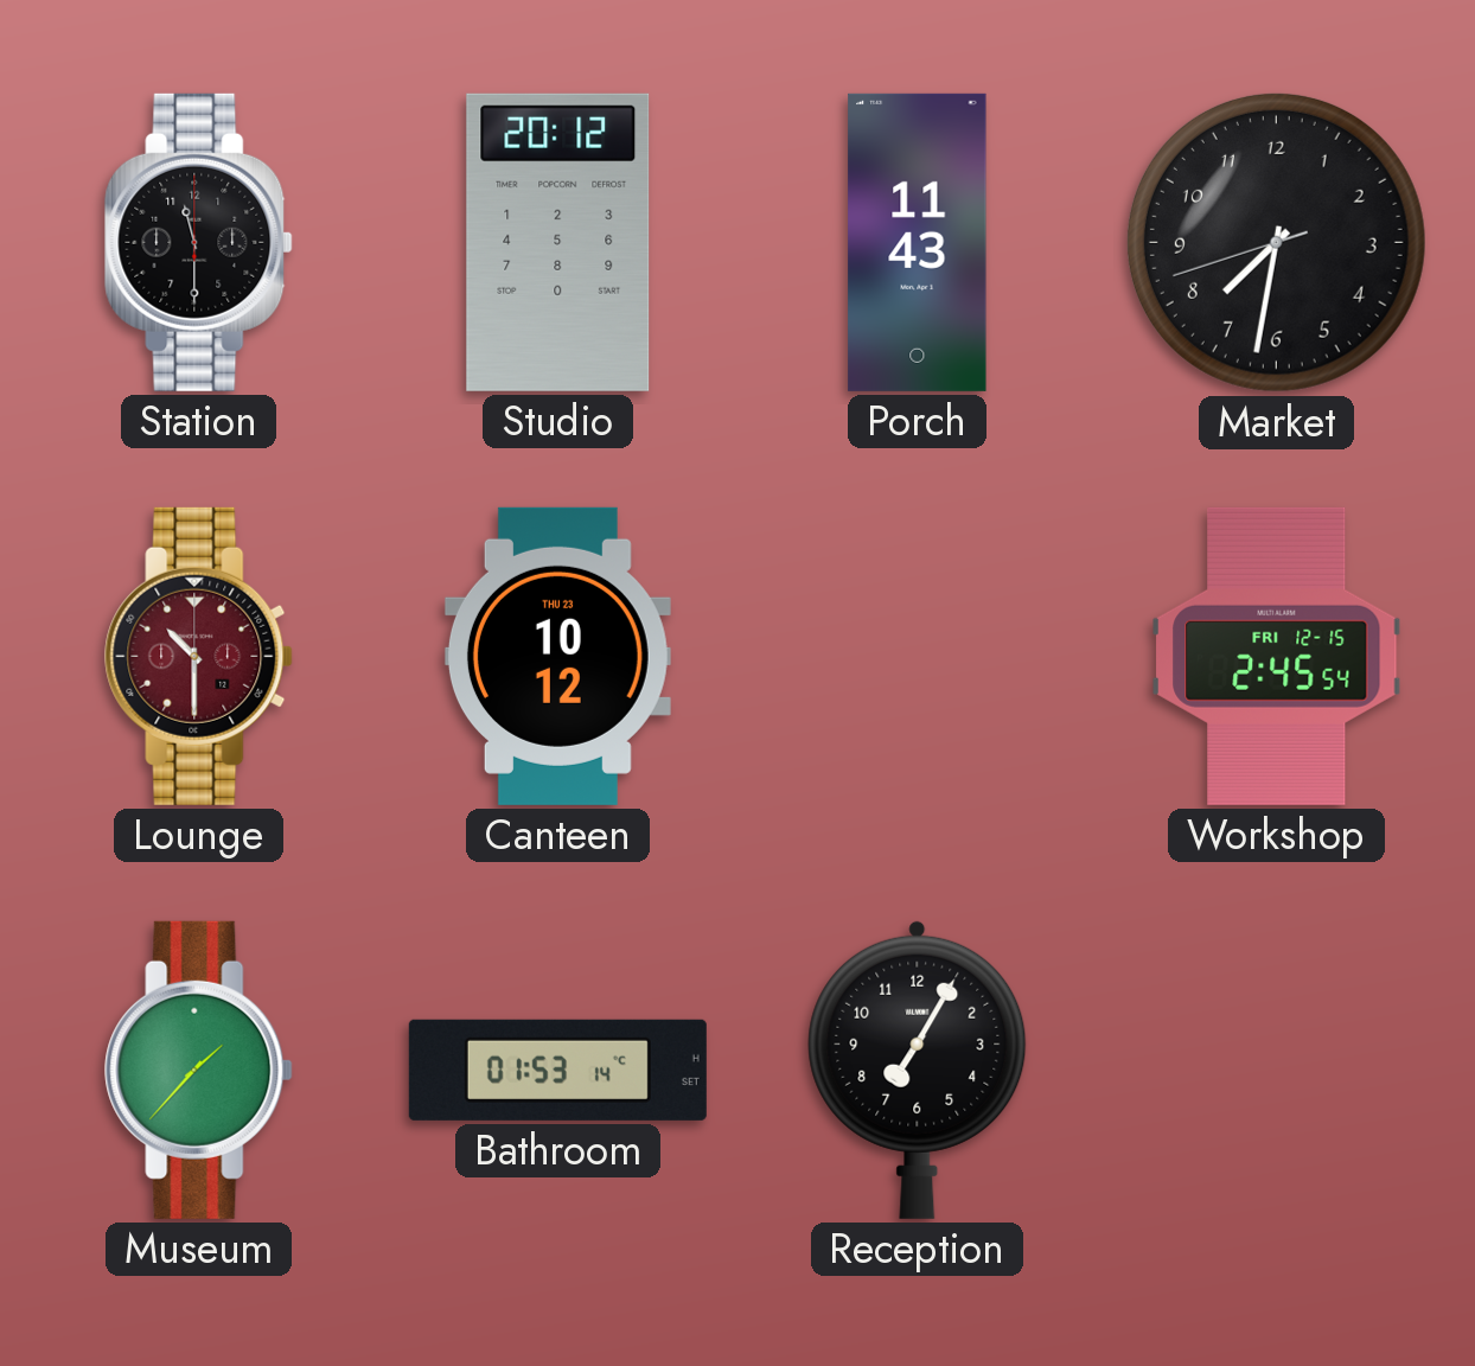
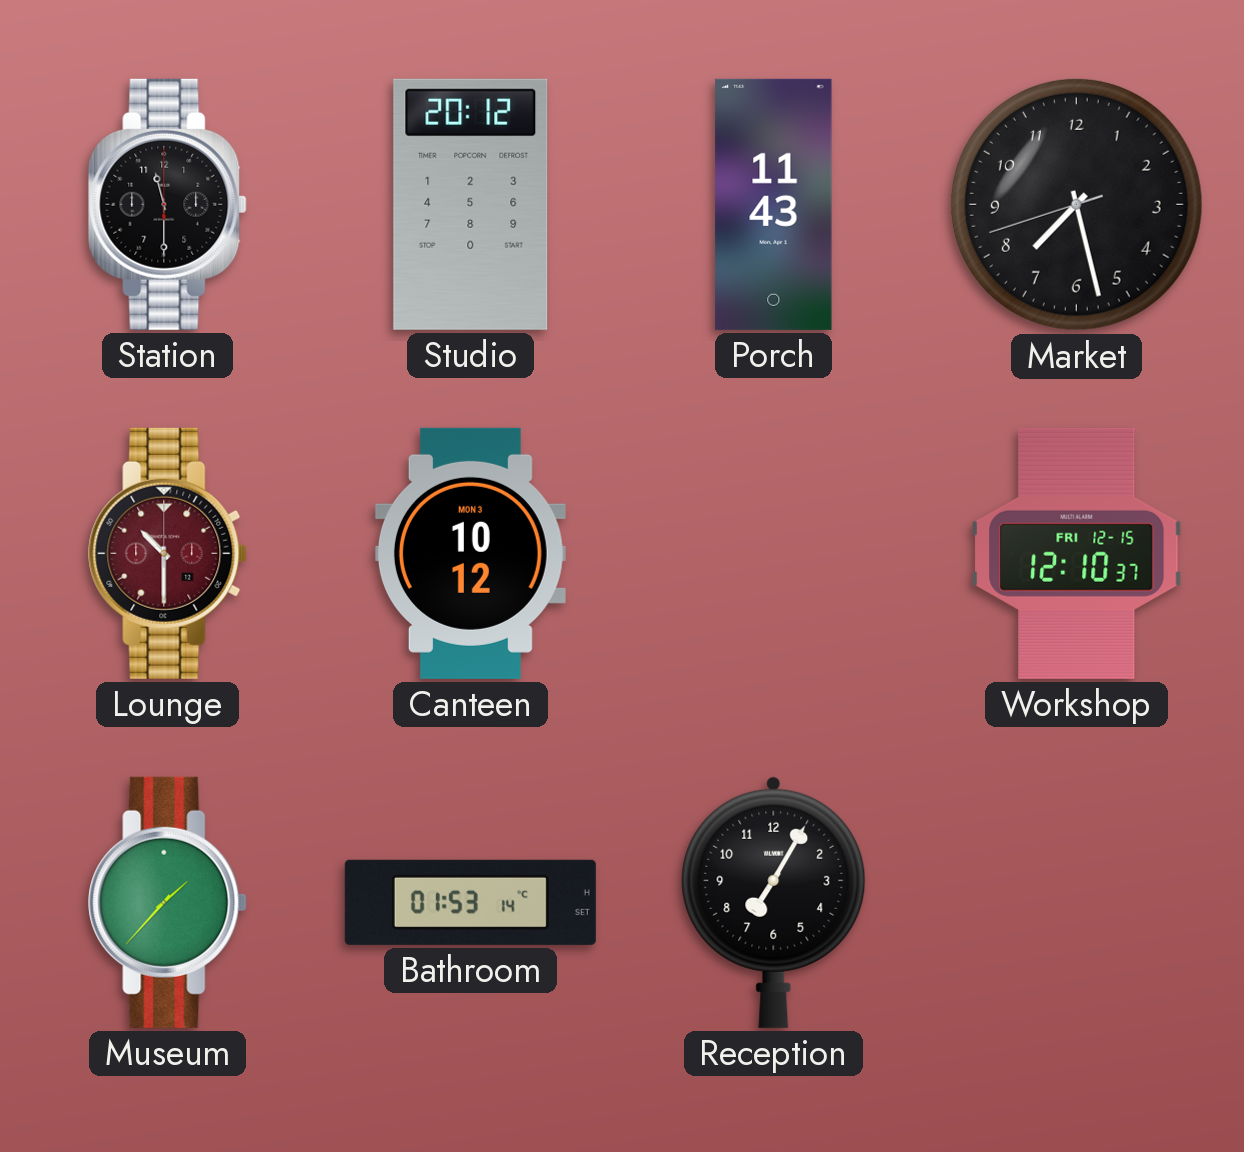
Market: 7:31 -> 7:27
Canteen date: THU 23 -> MON 3
Workshop: 2:45 -> 12:10
